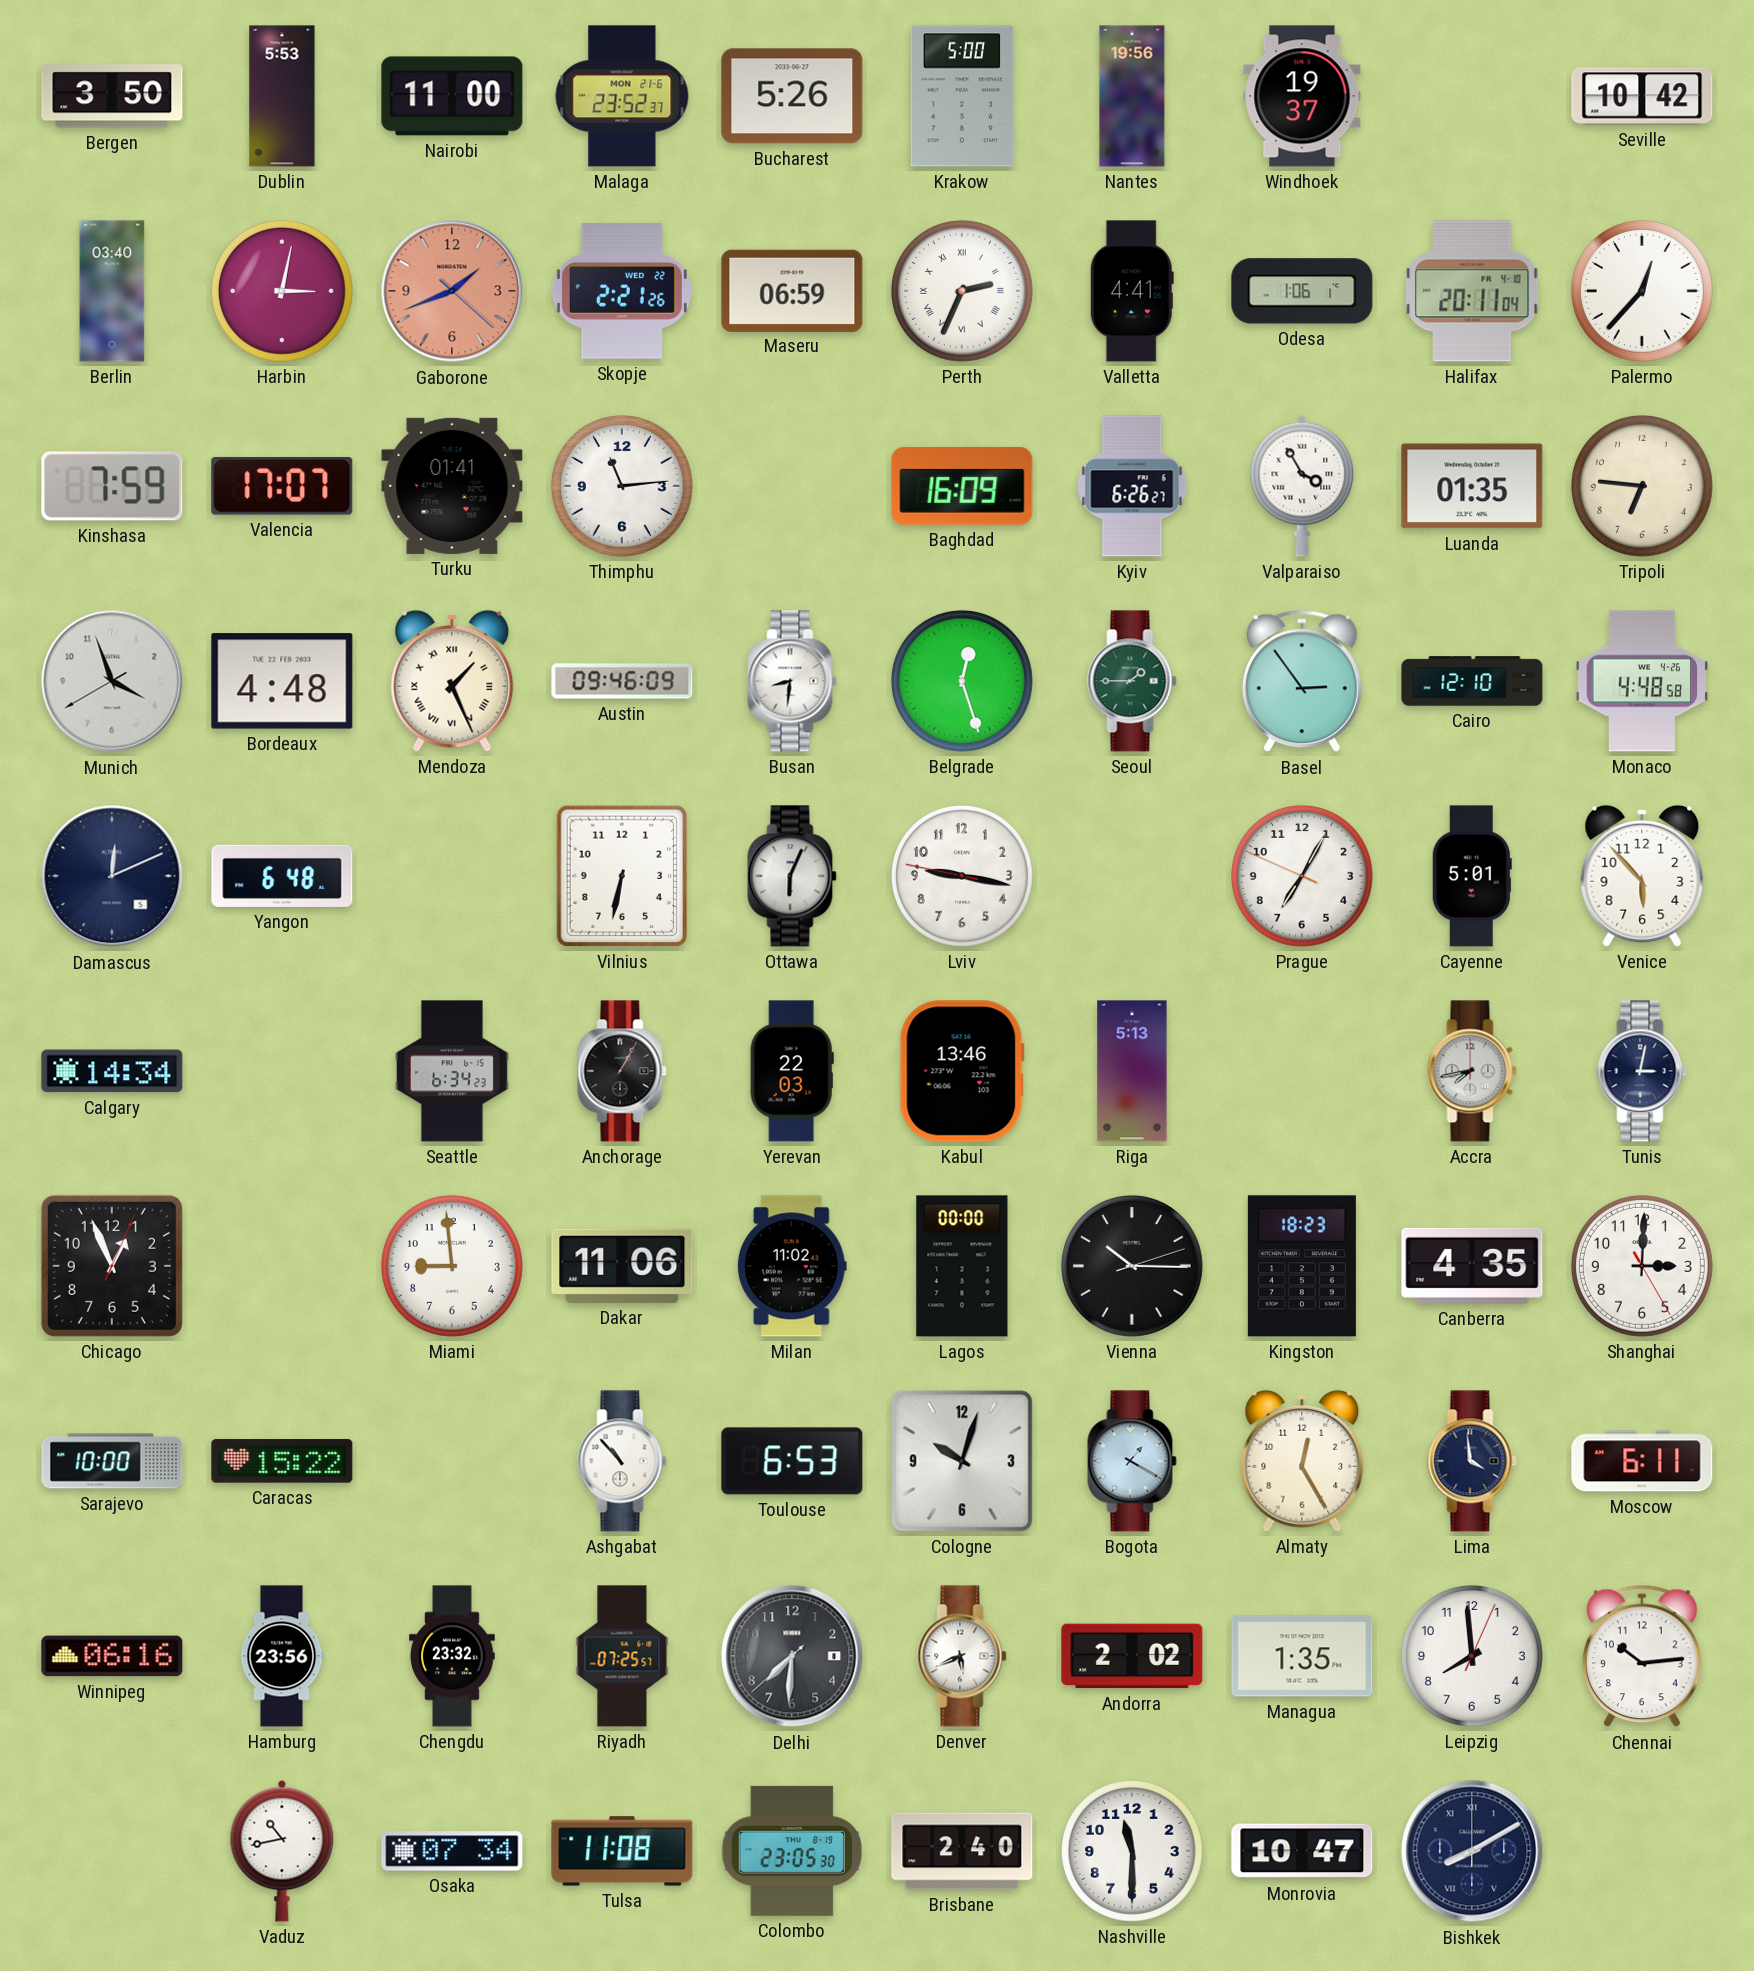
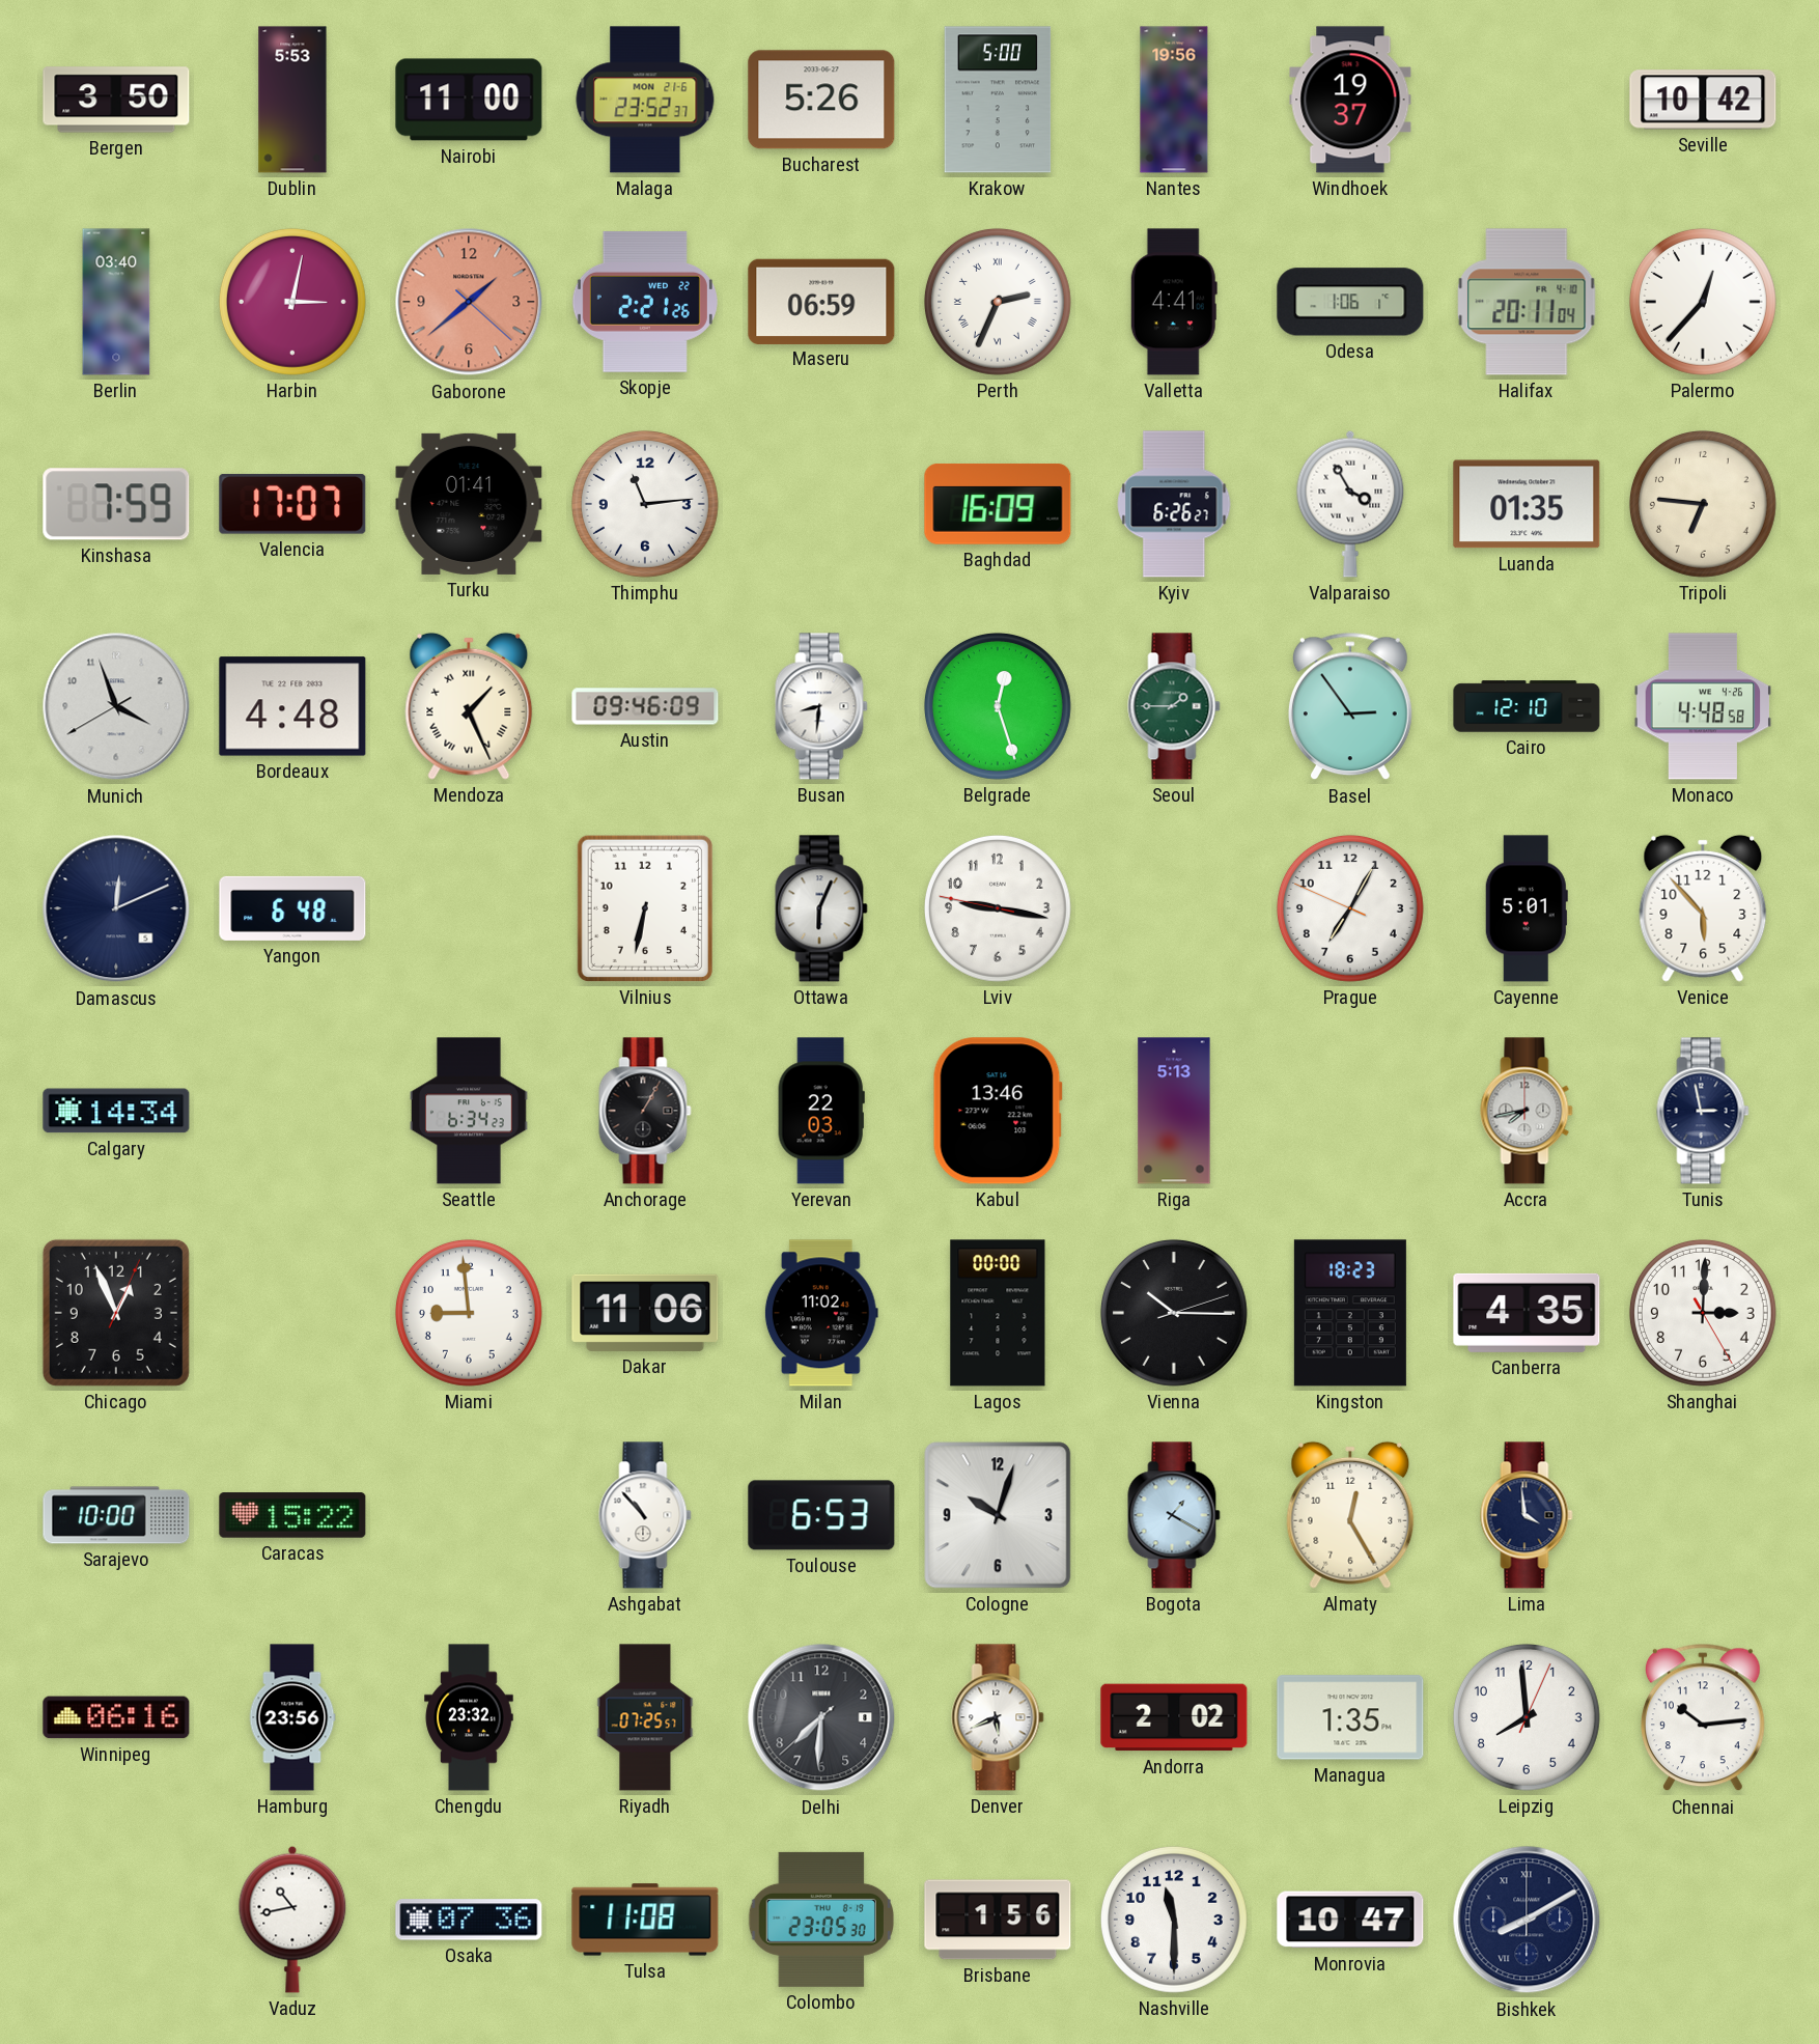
Gaborone: 1:41 -> 1:38
Tunis: 3:02 -> 2:58
Moscow: 6:11 -> none
Osaka: 07:34 -> 07:36
Brisbane: 2:40 -> 1:56
